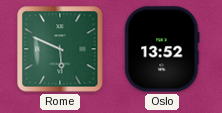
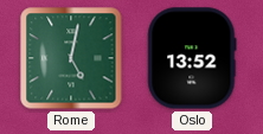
Rome: 5:49 -> 5:02
